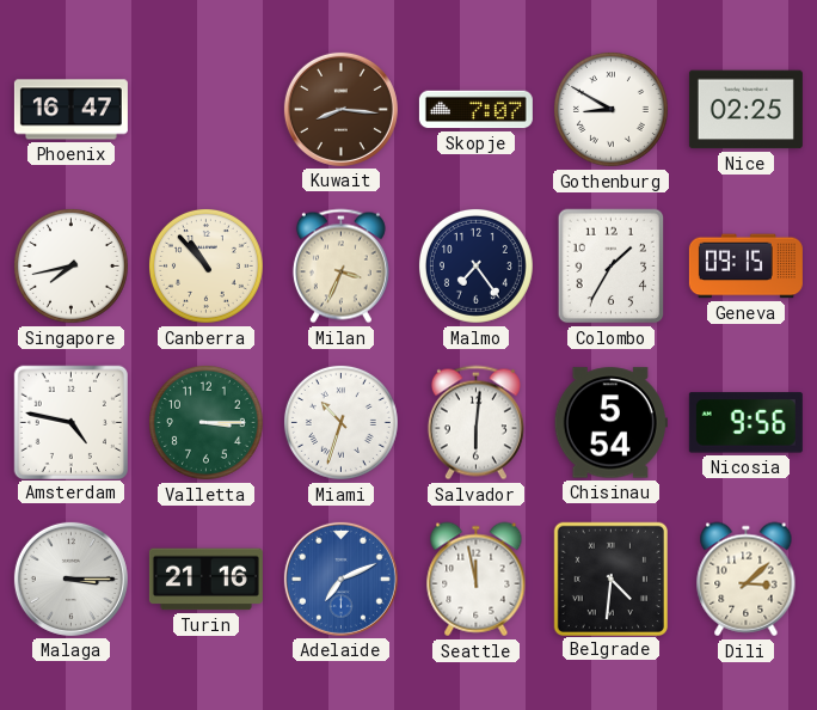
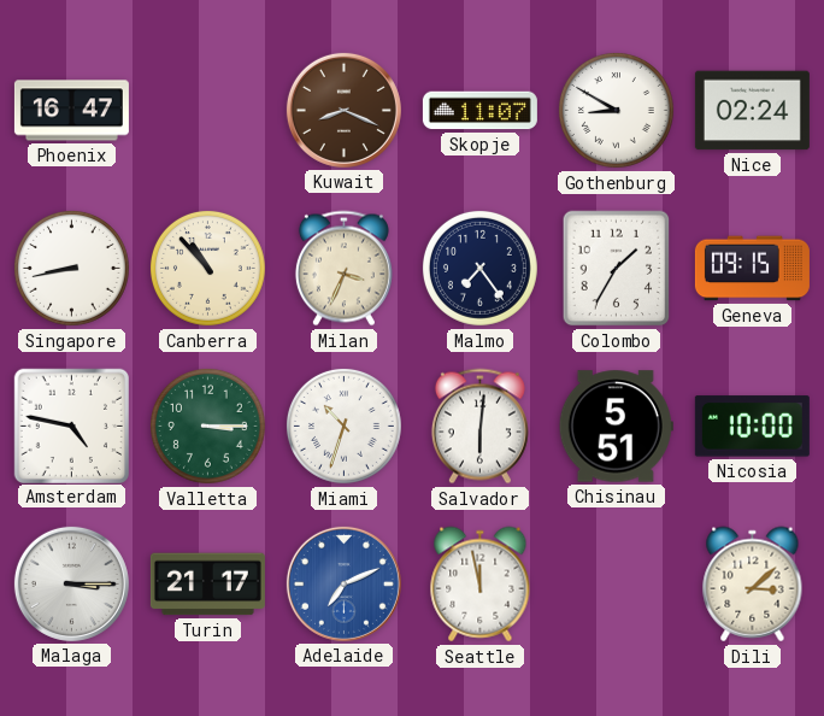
Kuwait: 8:16 -> 8:19
Skopje: 7:07 -> 11:07
Nice: 02:25 -> 02:24
Singapore: 7:43 -> 8:43
Chisinau: 5:54 -> 5:51
Nicosia: 9:56 -> 10:00
Turin: 21:16 -> 21:17
Belgrade: 4:31 -> none
